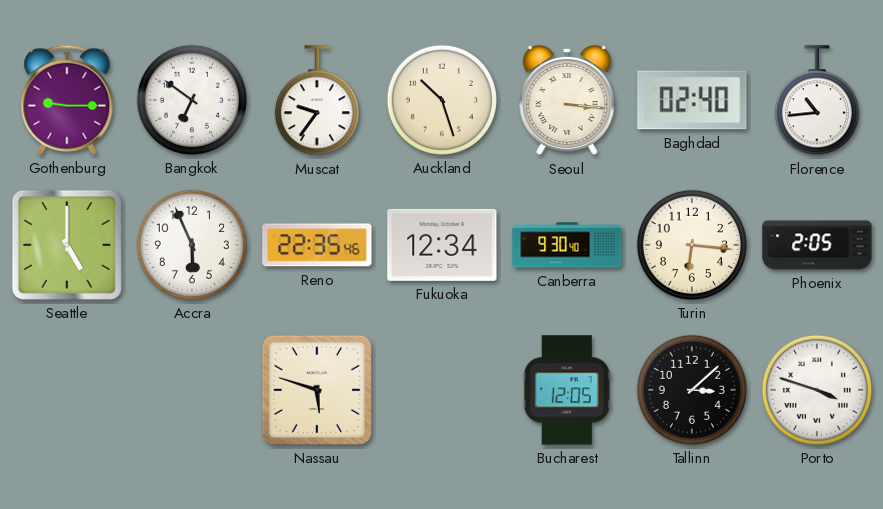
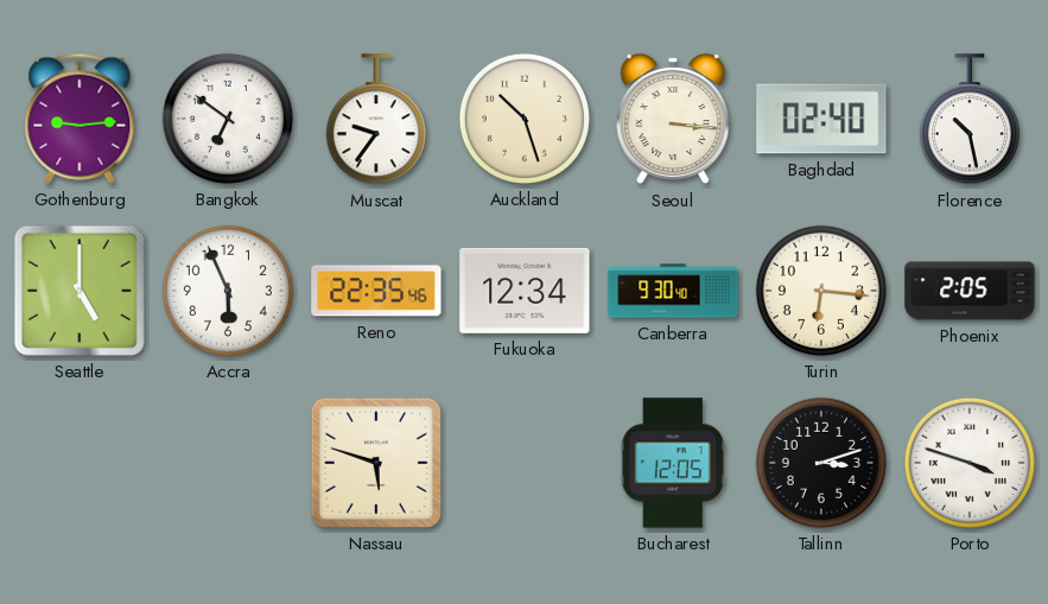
Gothenburg: 9:15 -> 9:14
Florence: 10:44 -> 10:28
Tallinn: 3:08 -> 3:12
